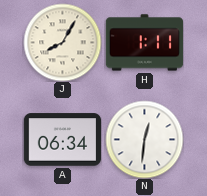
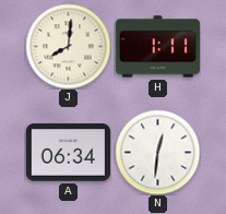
J: 8:05 -> 8:01
